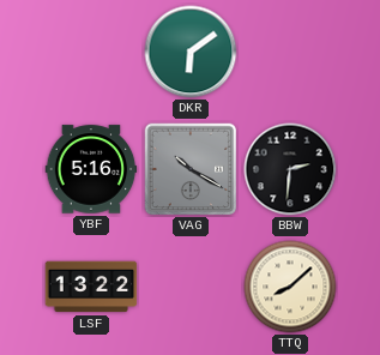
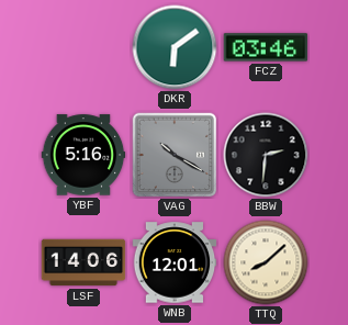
FCZ: none -> 03:46
LSF: 13:22 -> 14:06
WNB: none -> 12:01
